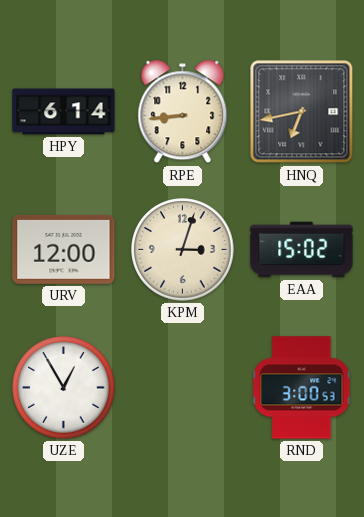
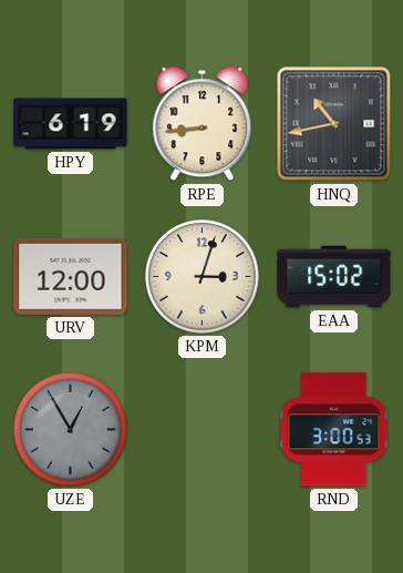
HPY: 6:14 -> 6:19
HNQ: 6:43 -> 10:43
UZE dial: white -> grey
